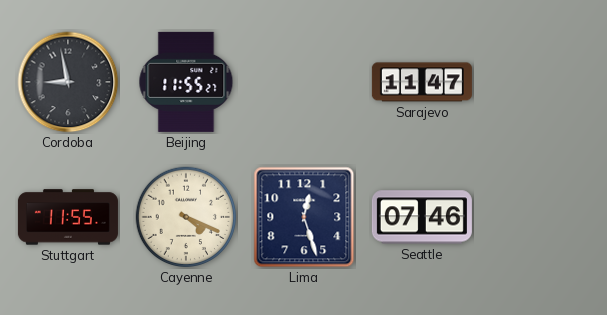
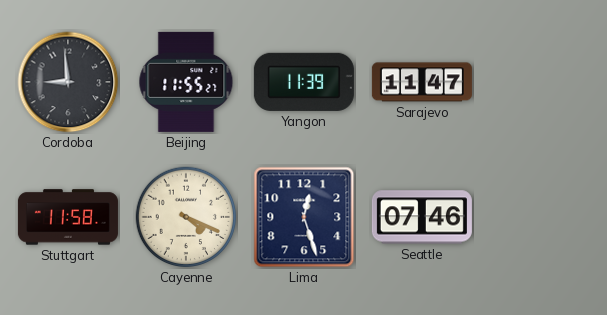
Cordoba: 8:58 -> 8:59
Yangon: none -> 11:39
Stuttgart: 11:55 -> 11:58
